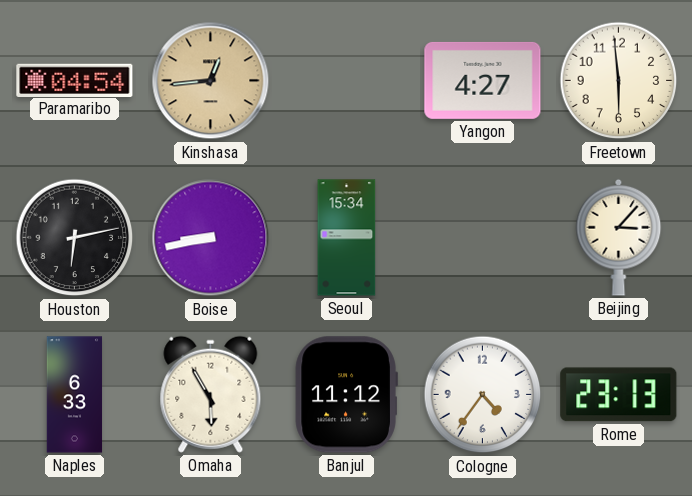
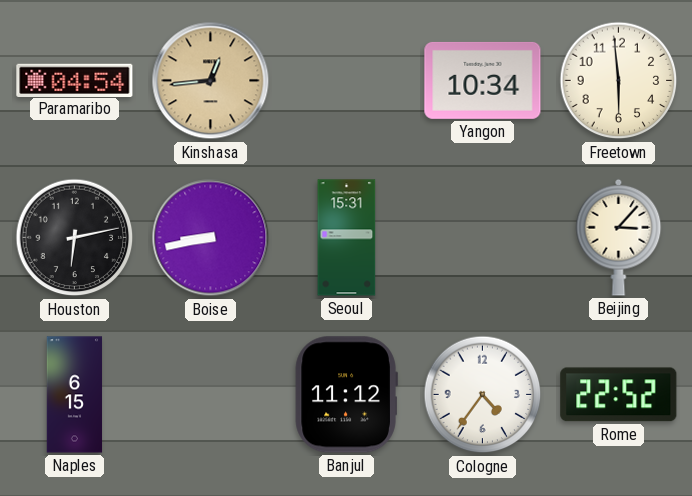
Yangon: 4:27 -> 10:34
Seoul: 15:34 -> 15:31
Naples: 6:33 -> 6:15
Omaha: 5:55 -> none
Rome: 23:13 -> 22:52
